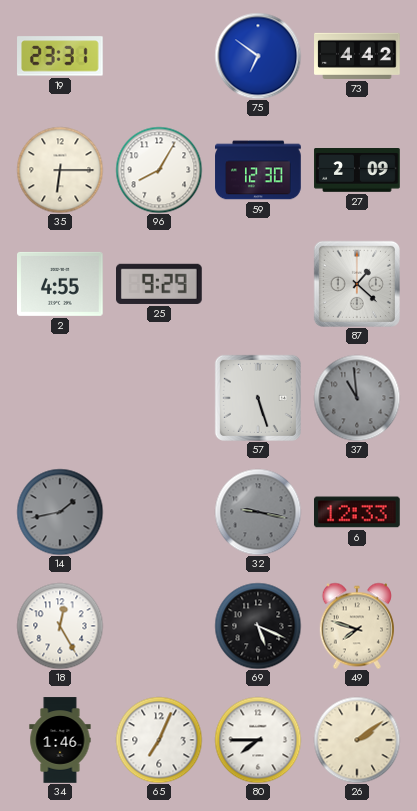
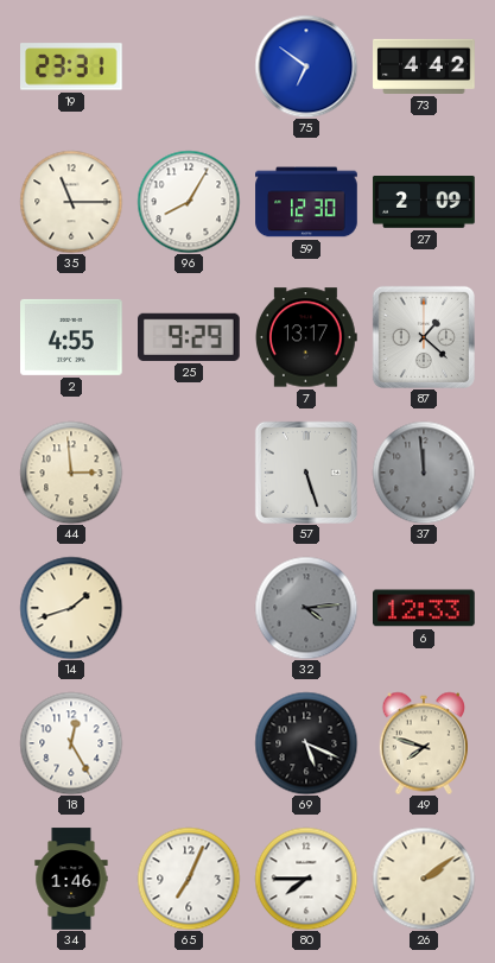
35: 6:15 -> 11:15
7: none -> 13:17
44: none -> 2:59
37: 10:59 -> 11:59
14: 1:43 -> 1:42
14 dial: grey -> cream
32: 9:17 -> 4:14
